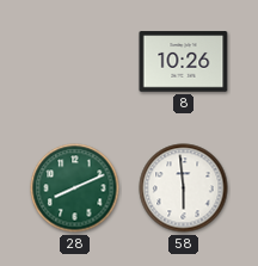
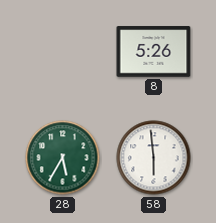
8: 10:26 -> 5:26
28: 8:11 -> 5:35
